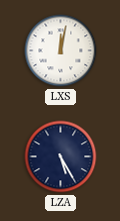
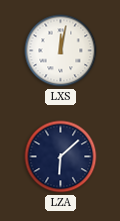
LZA: 5:25 -> 6:08
